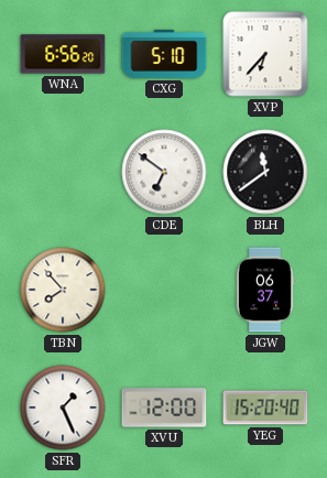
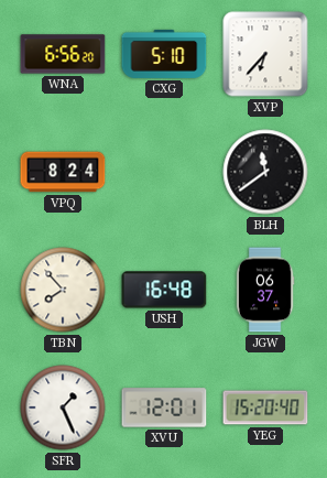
VPQ: none -> 8:24
CDE: 6:51 -> none
USH: none -> 16:48
XVU: 12:00 -> 12:01
